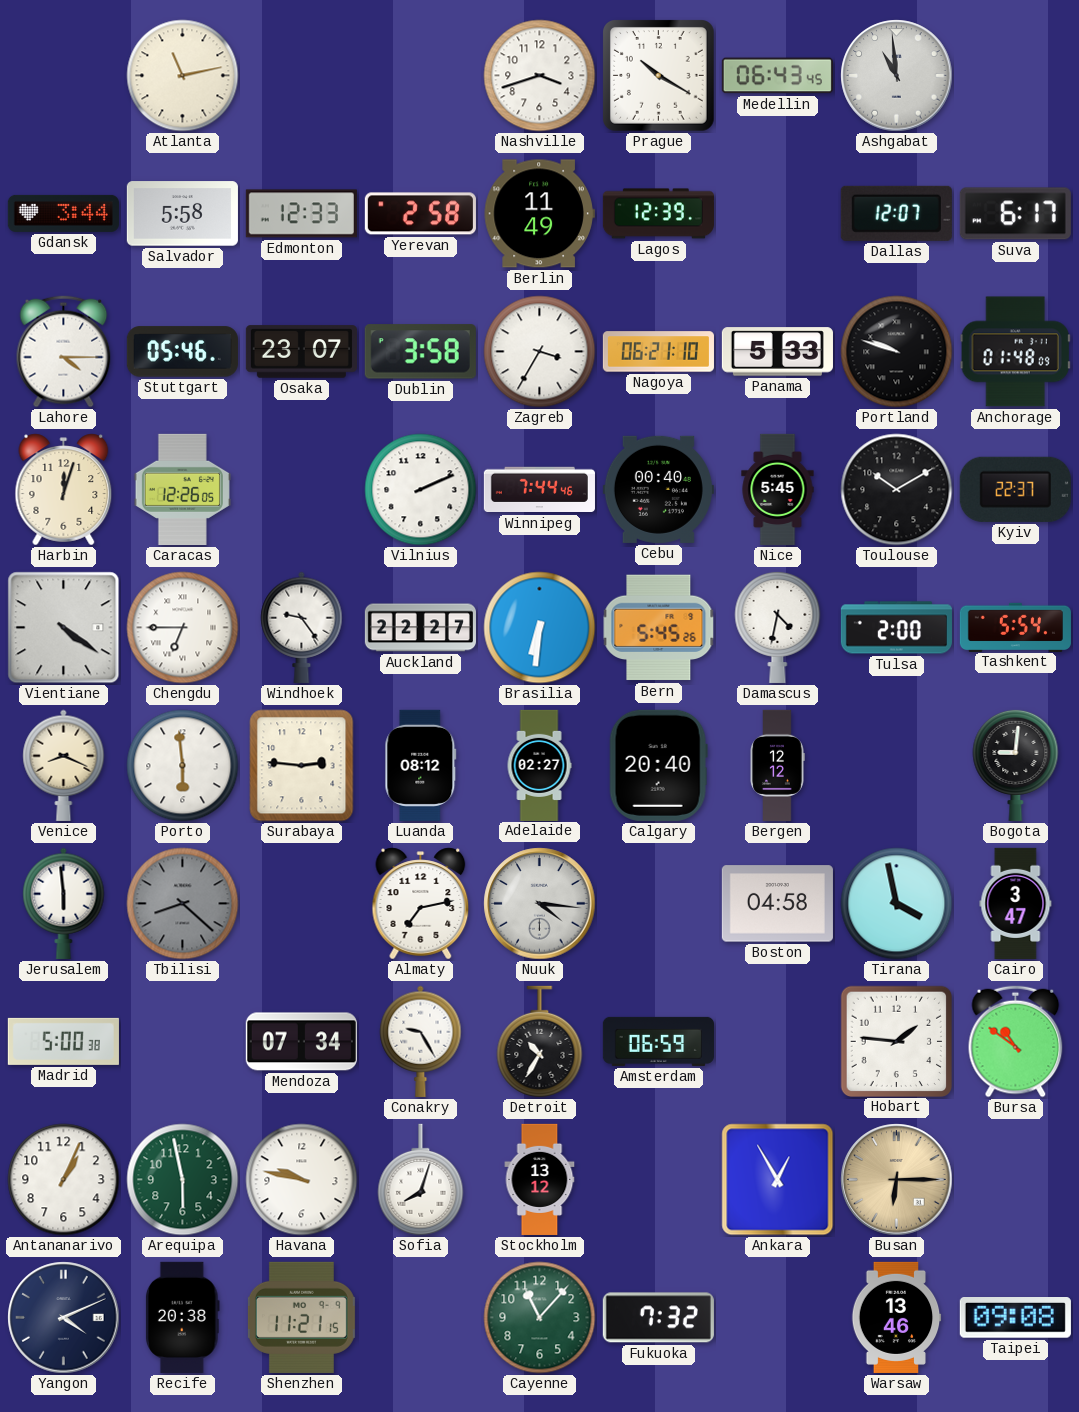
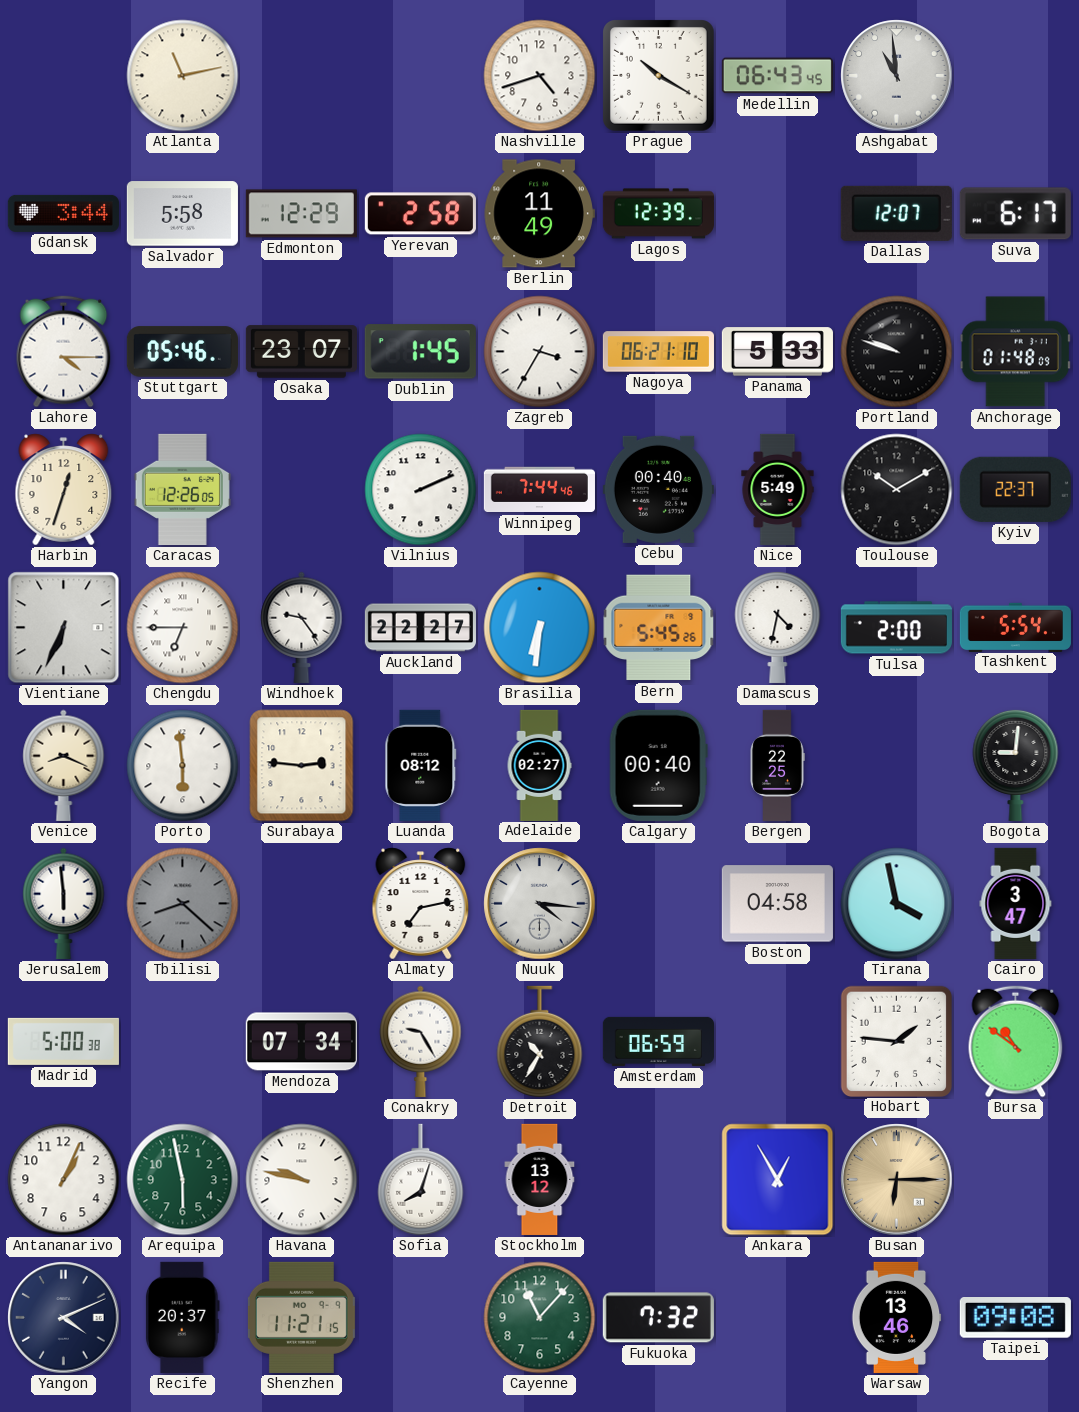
Nashville: 3:42 -> 4:42
Edmonton: 12:33 -> 12:29
Dublin: 3:58 -> 1:45
Harbin: 12:03 -> 12:33
Nice: 5:45 -> 5:49
Vientiane: 4:21 -> 6:34
Calgary: 20:40 -> 00:40
Bergen: 12:12 -> 22:25
Recife: 20:38 -> 20:37
